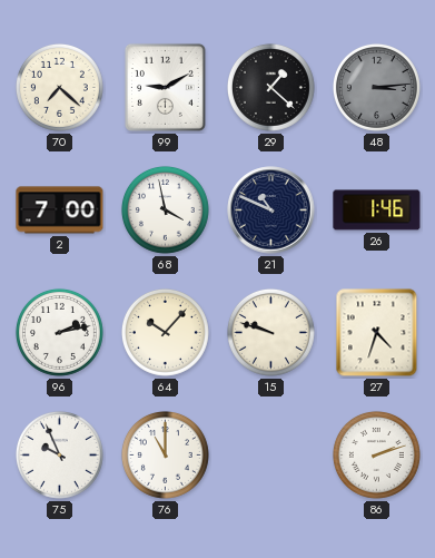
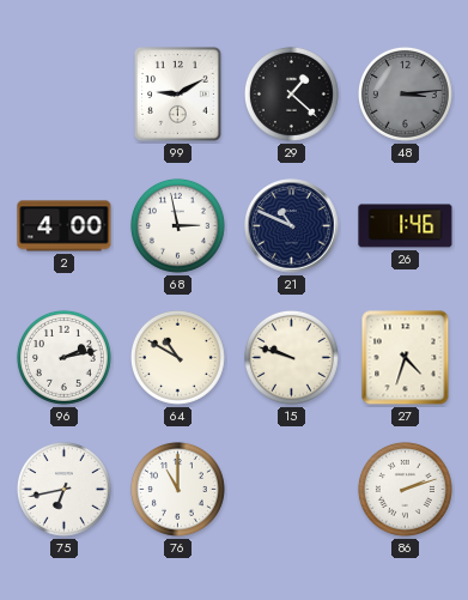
70: 7:22 -> none
2: 7:00 -> 4:00
68: 3:58 -> 2:58
64: 10:07 -> 10:50
75: 9:56 -> 6:43
